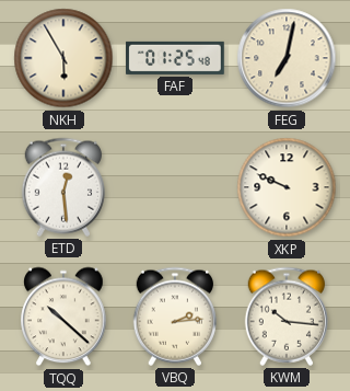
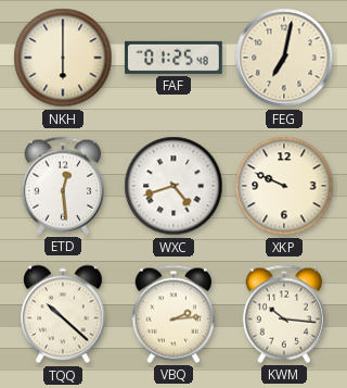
NKH: 5:55 -> 6:00
WXC: none -> 4:42
